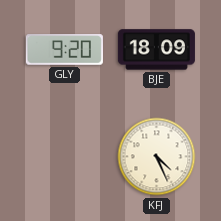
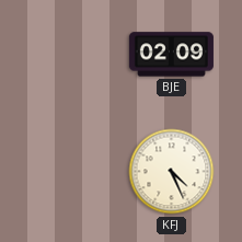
GLY: 9:20 -> none
BJE: 18:09 -> 02:09
